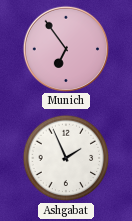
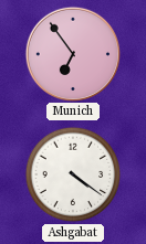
Ashgabat: 1:56 -> 4:21
